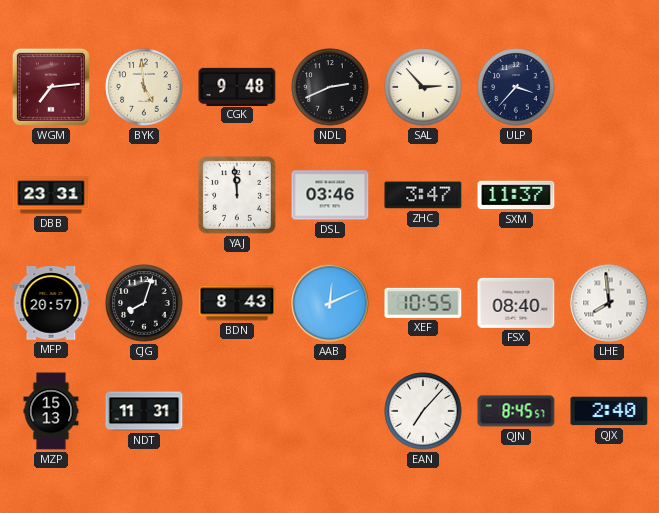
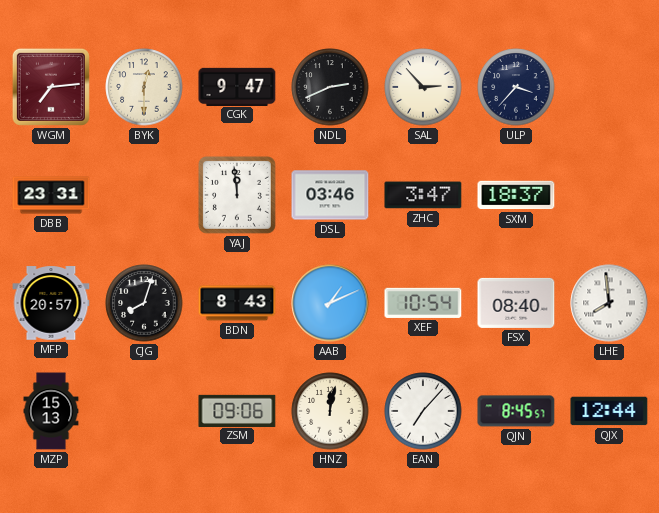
BYK: 4:59 -> 12:30
CGK: 9:48 -> 9:47
SXM: 11:37 -> 18:37
AAB: 12:11 -> 1:11
XEF: 10:55 -> 10:54
NDT: 11:31 -> none
ZSM: none -> 09:06
HNZ: none -> 12:02
QJX: 2:40 -> 12:44
